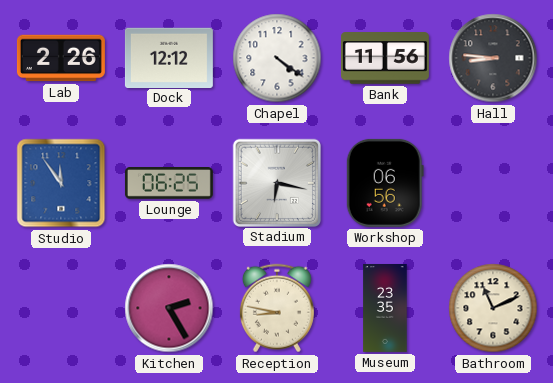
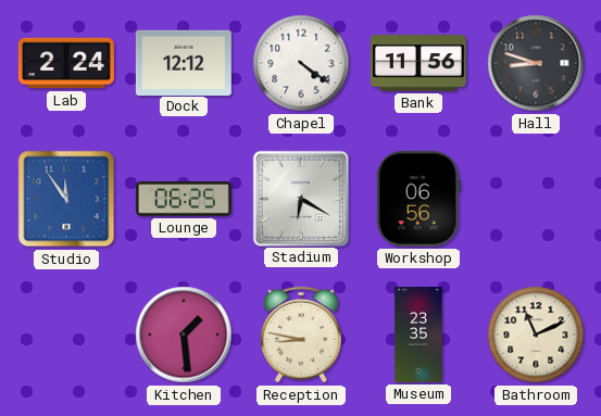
Lab: 2:26 -> 2:24
Hall: 8:46 -> 8:48
Stadium: 6:17 -> 6:20
Kitchen: 2:25 -> 1:29
